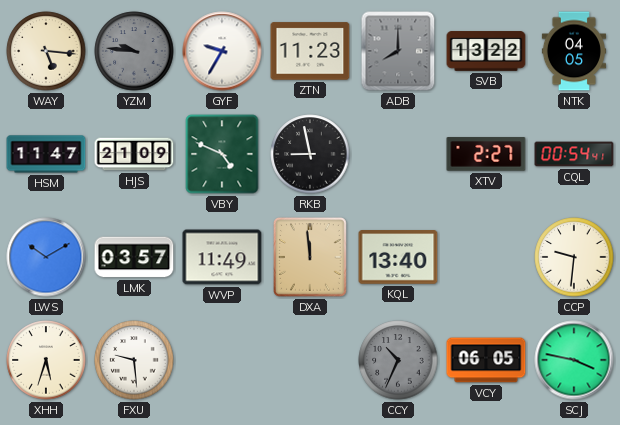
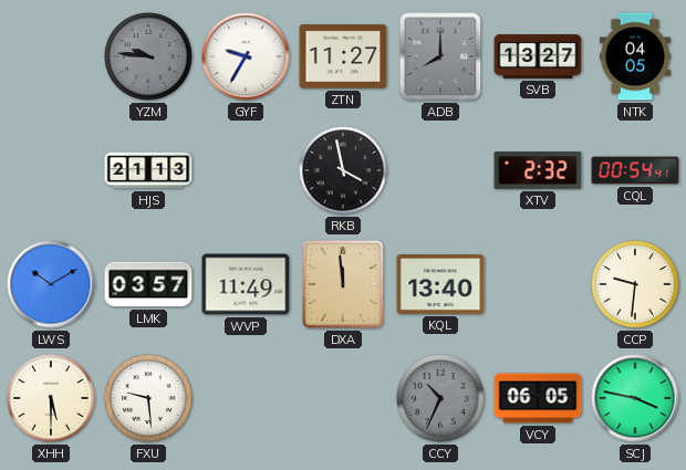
WAY: 5:16 -> none
ZTN: 11:23 -> 11:27
SVB: 13:22 -> 13:27
HSM: 11:47 -> none
HJS: 21:09 -> 21:13
VBY: 4:49 -> none
RKB: 8:58 -> 3:58
XTV: 2:27 -> 2:32
XHH: 5:33 -> 5:30
